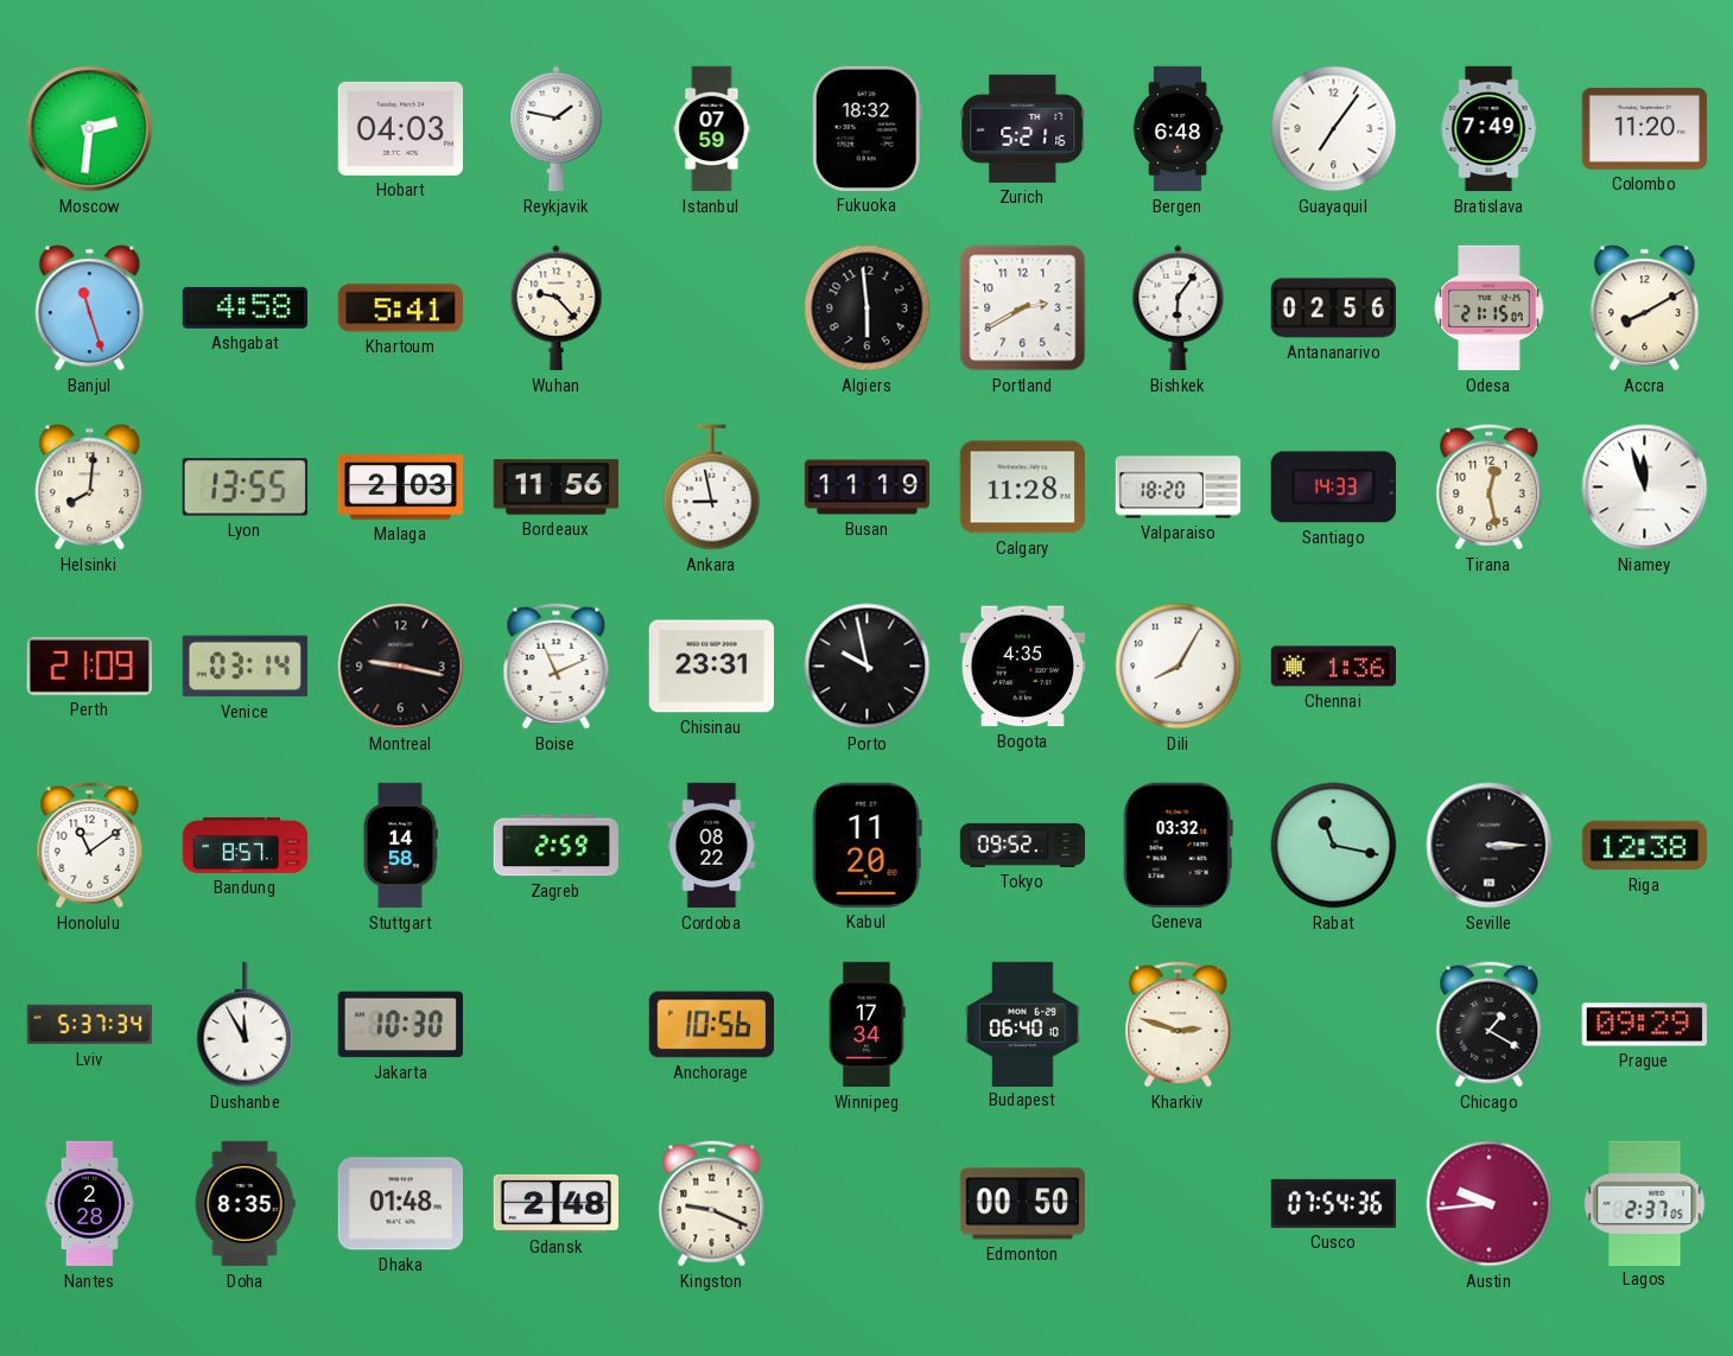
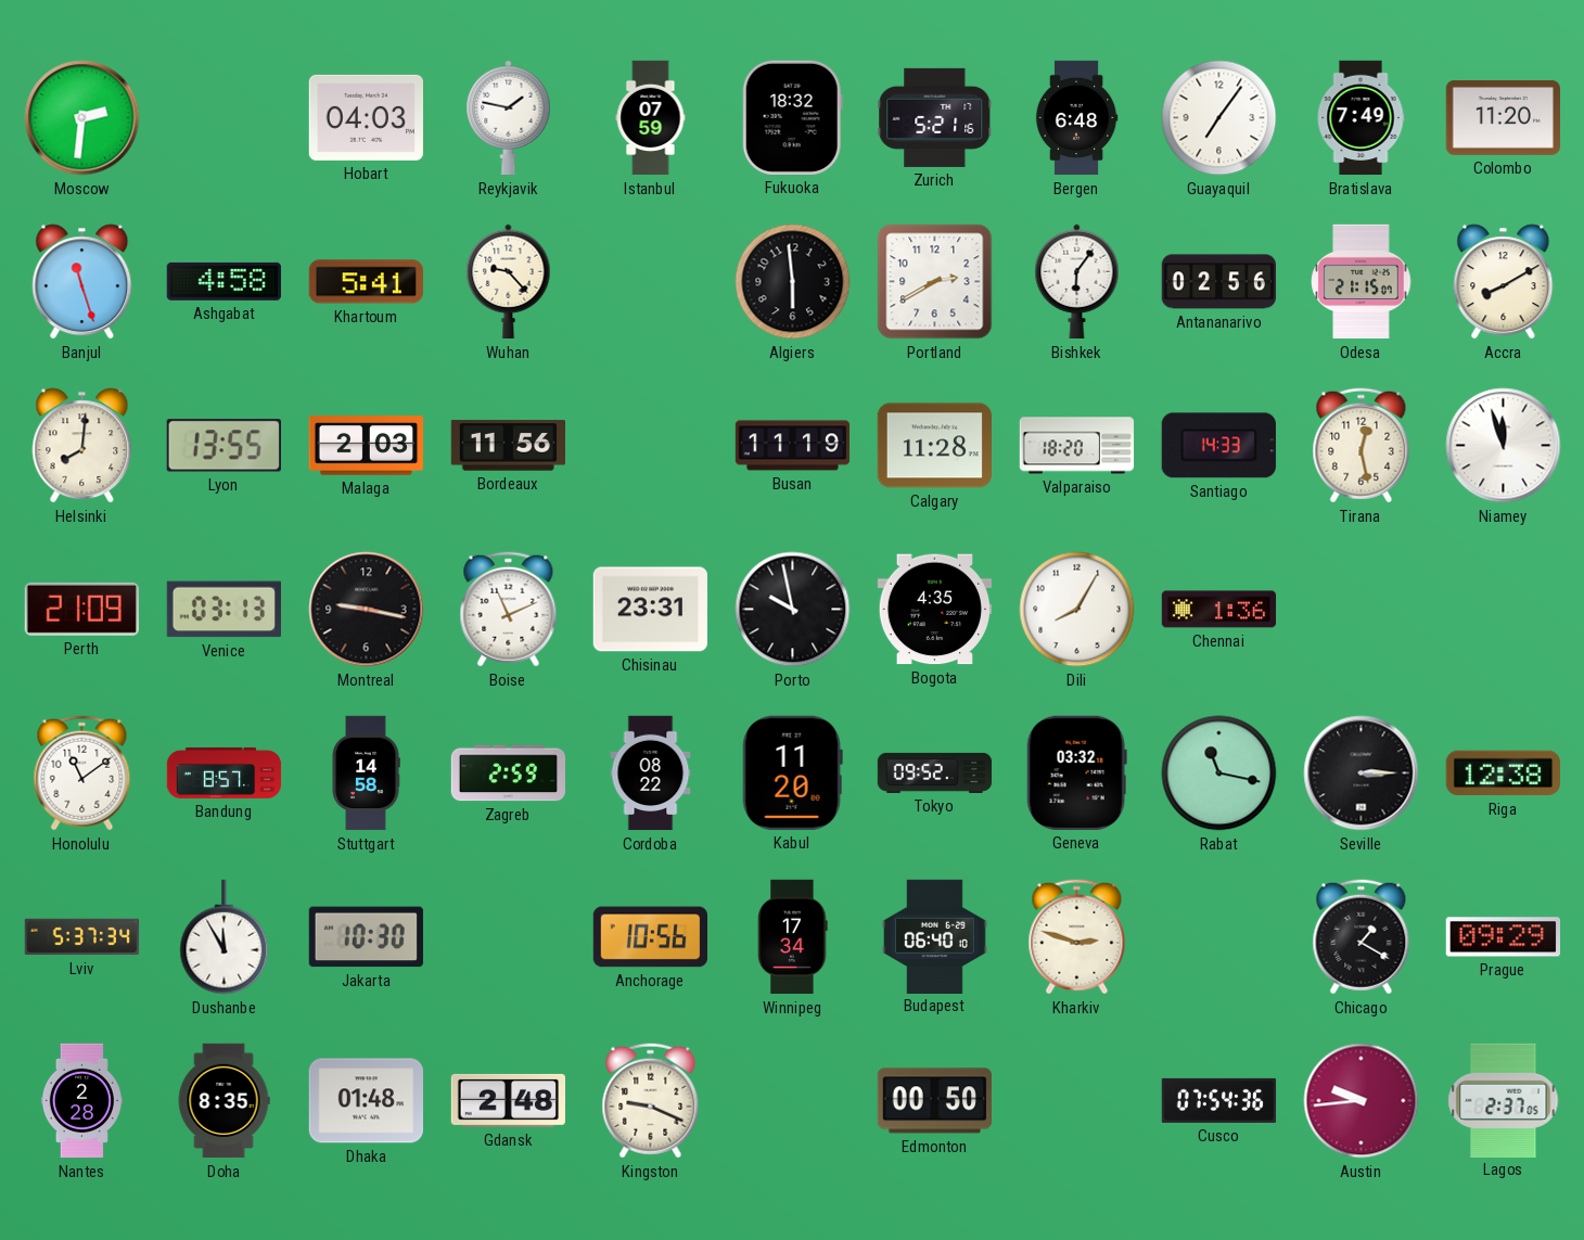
Ankara: 8:58 -> none
Venice: 03:14 -> 03:13
